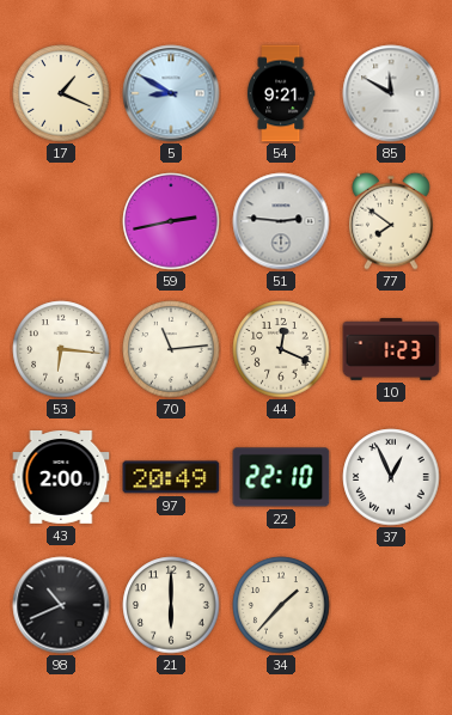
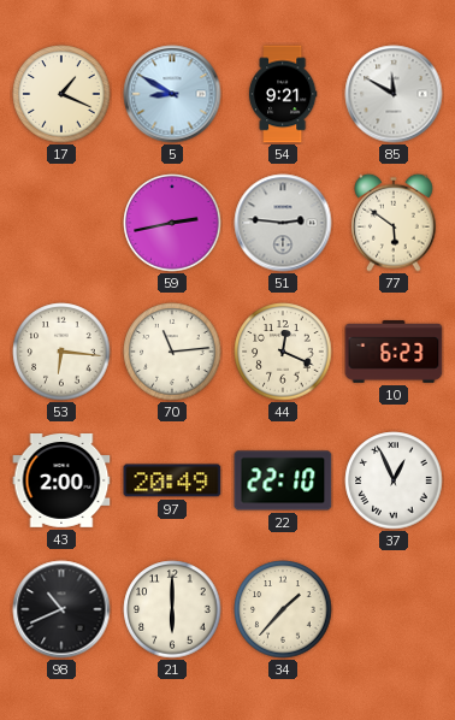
77: 7:51 -> 5:51
10: 1:23 -> 6:23
